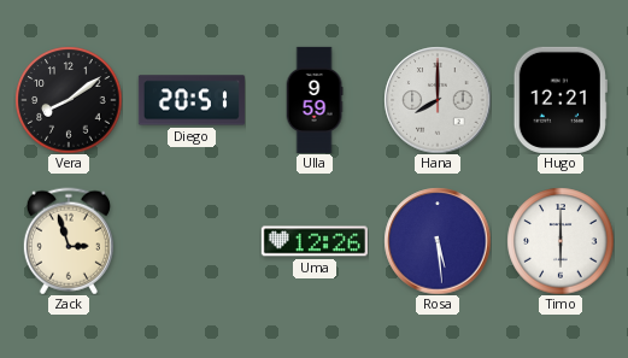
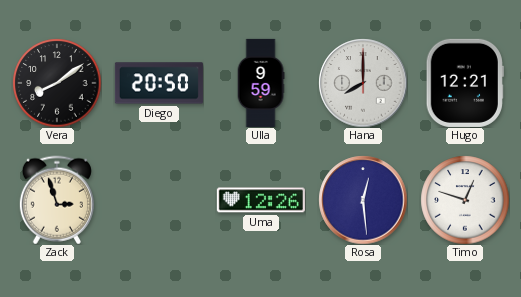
Diego: 20:51 -> 20:50
Rosa: 5:29 -> 12:29
Timo: 6:00 -> 12:48
